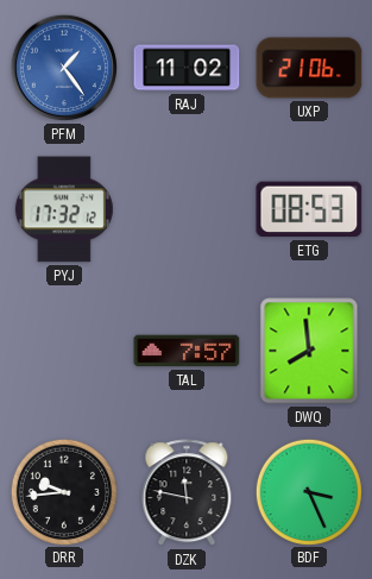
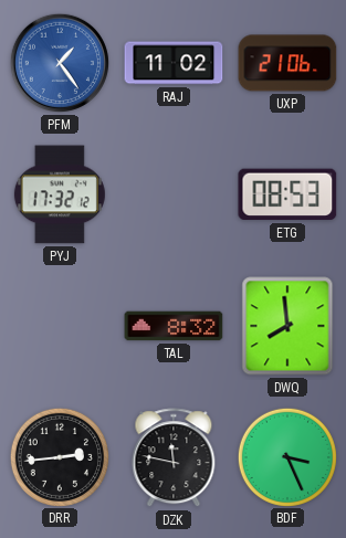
TAL: 7:57 -> 8:32
DRR: 9:44 -> 2:44
